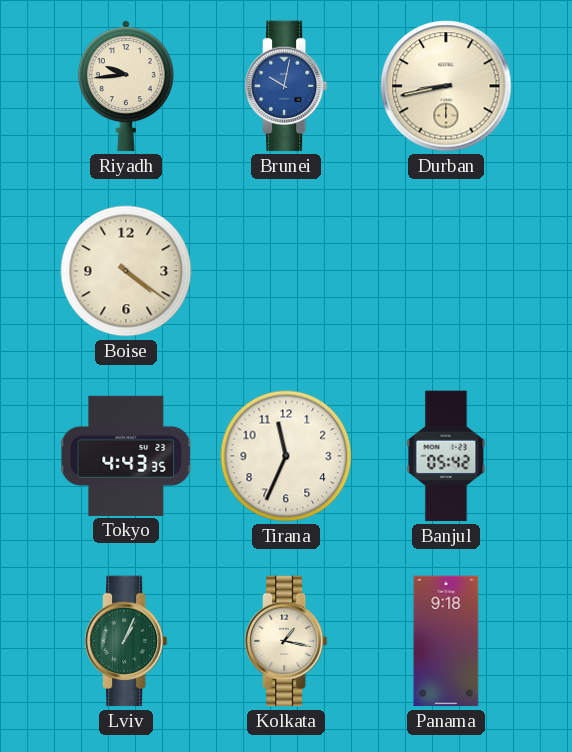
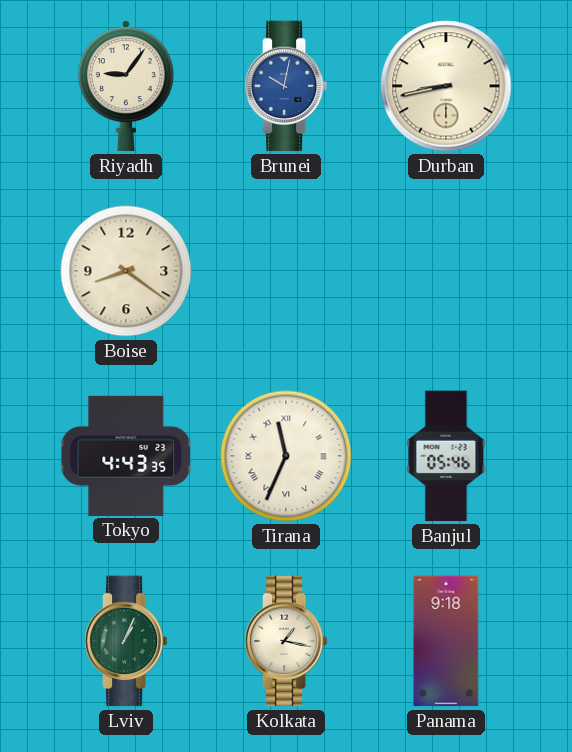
Riyadh: 9:44 -> 9:06
Boise: 4:21 -> 8:21
Tirana numerals: Arabic -> Roman
Banjul: 05:42 -> 05:46
